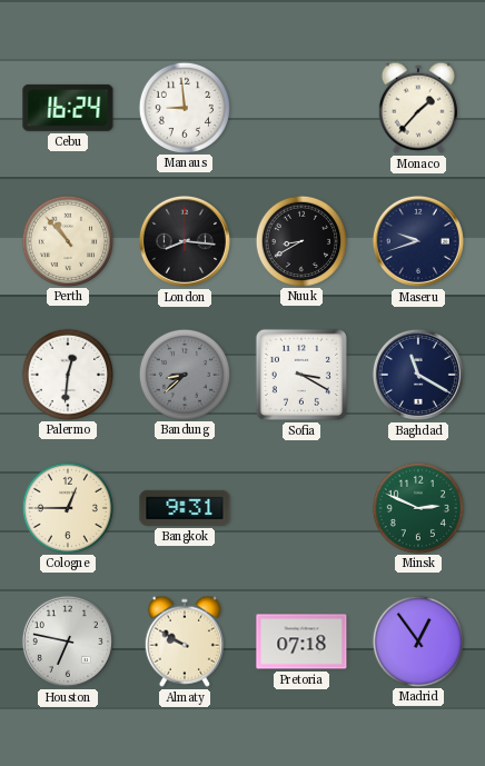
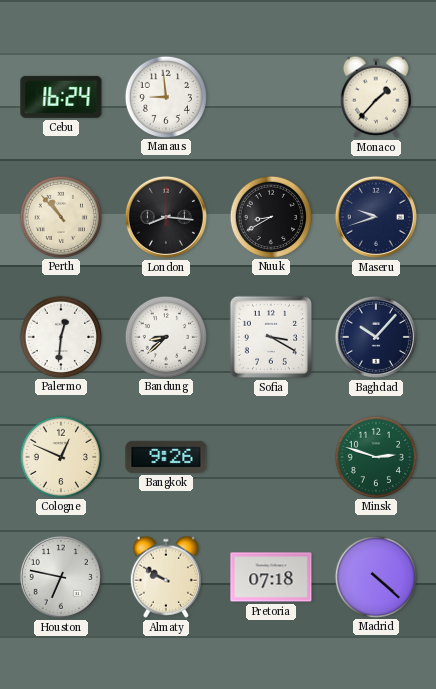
Bandung dial: grey -> white
Baghdad: 11:20 -> 10:07
Cologne: 12:45 -> 12:49
Bangkok: 9:31 -> 9:26
Minsk: 2:49 -> 2:48
Madrid: 12:54 -> 4:22
